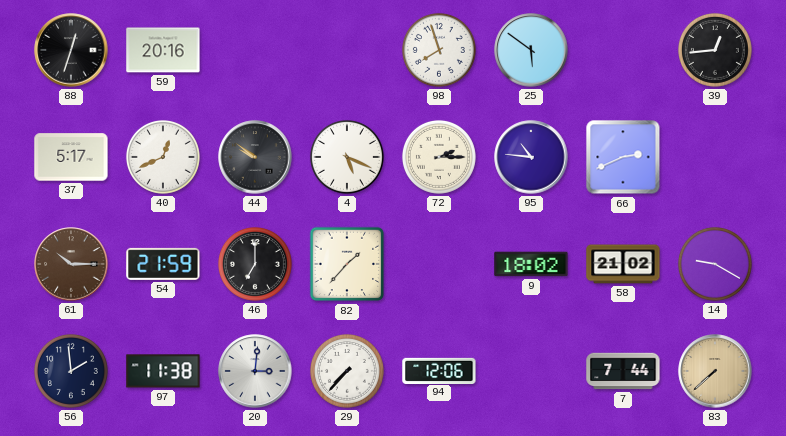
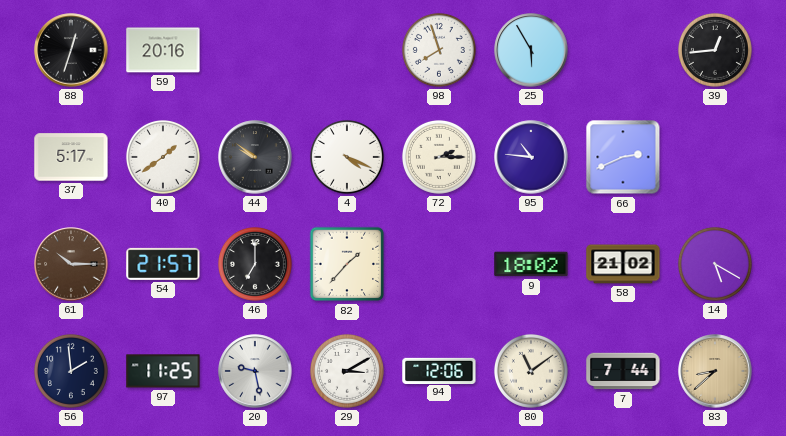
25: 5:51 -> 5:55
40: 12:41 -> 1:39
4: 5:19 -> 4:19
54: 21:59 -> 21:57
14: 9:20 -> 5:20
97: 11:38 -> 11:25
20: 3:01 -> 9:28
29: 7:37 -> 3:10
80: none -> 11:09
83: 7:38 -> 8:38
